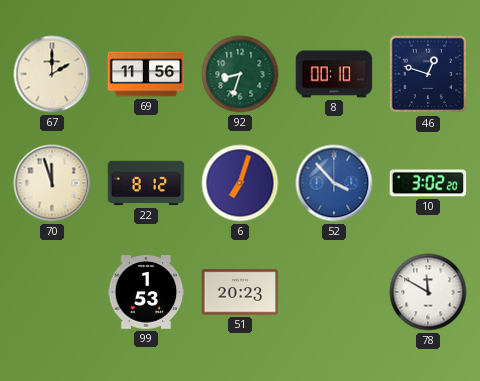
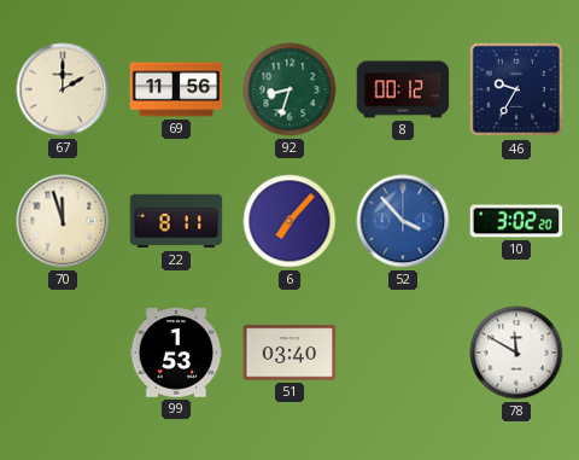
8: 00:10 -> 00:12
46: 12:48 -> 9:35
22: 8:12 -> 8:11
6: 7:03 -> 7:07
51: 20:23 -> 03:40
